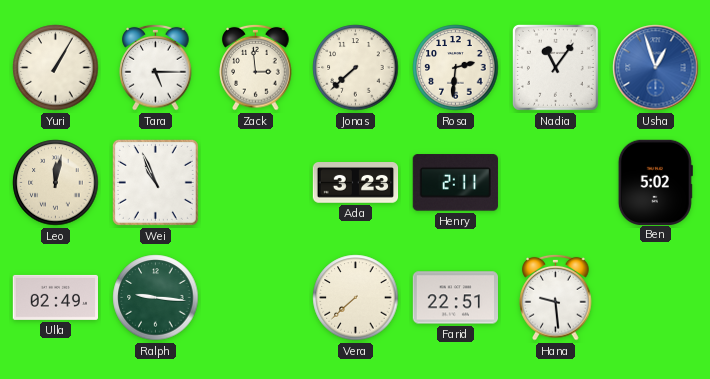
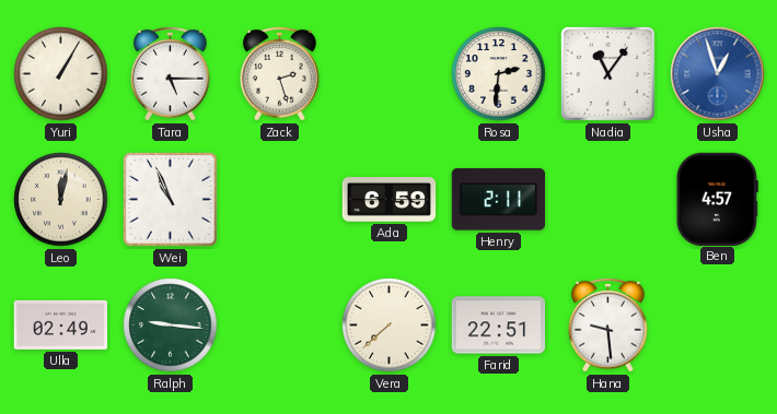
Zack: 2:59 -> 2:27
Jonas: 7:38 -> none
Ada: 3:23 -> 6:59
Ben: 5:02 -> 4:57
